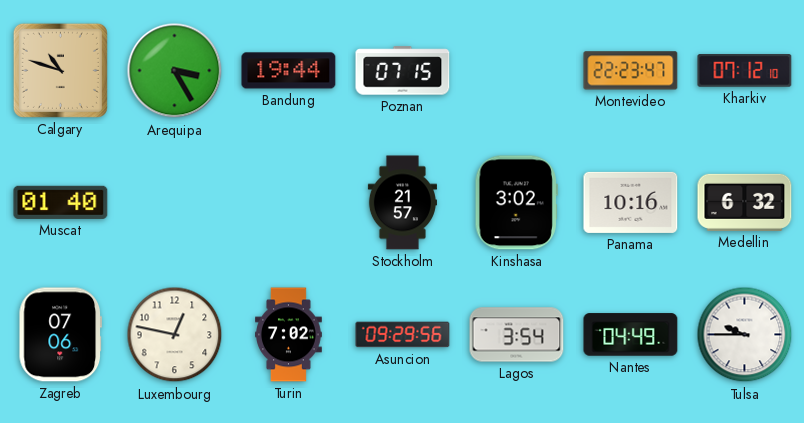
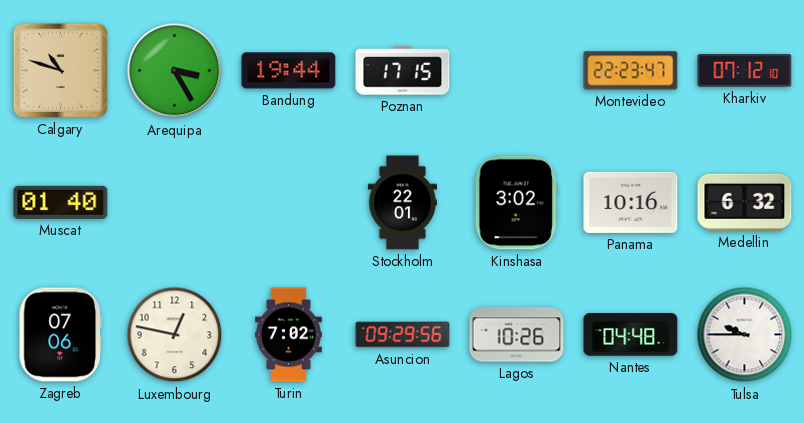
Poznan: 07:15 -> 17:15
Stockholm: 21:57 -> 22:01
Lagos: 3:54 -> 10:26
Nantes: 04:49 -> 04:48
